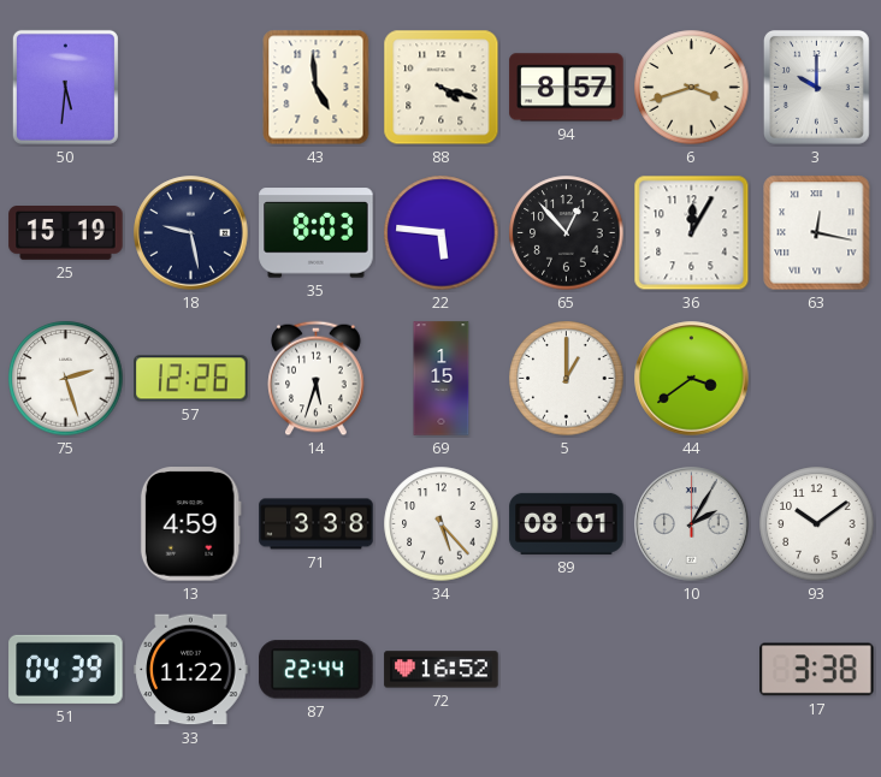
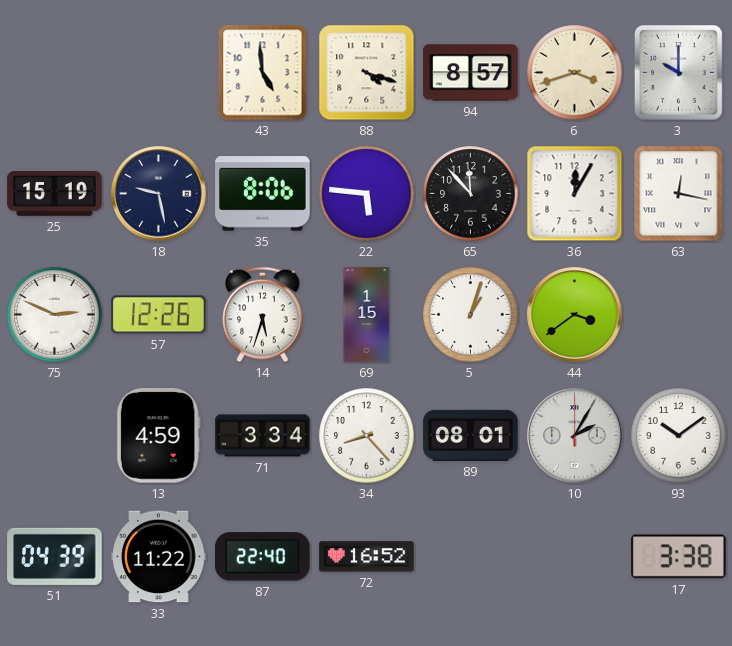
50: 5:31 -> none
35: 8:03 -> 8:06
65: 12:53 -> 11:53
75: 2:27 -> 2:49
5: 1:00 -> 1:03
71: 3:38 -> 3:34
34: 5:23 -> 8:23
87: 22:44 -> 22:40
